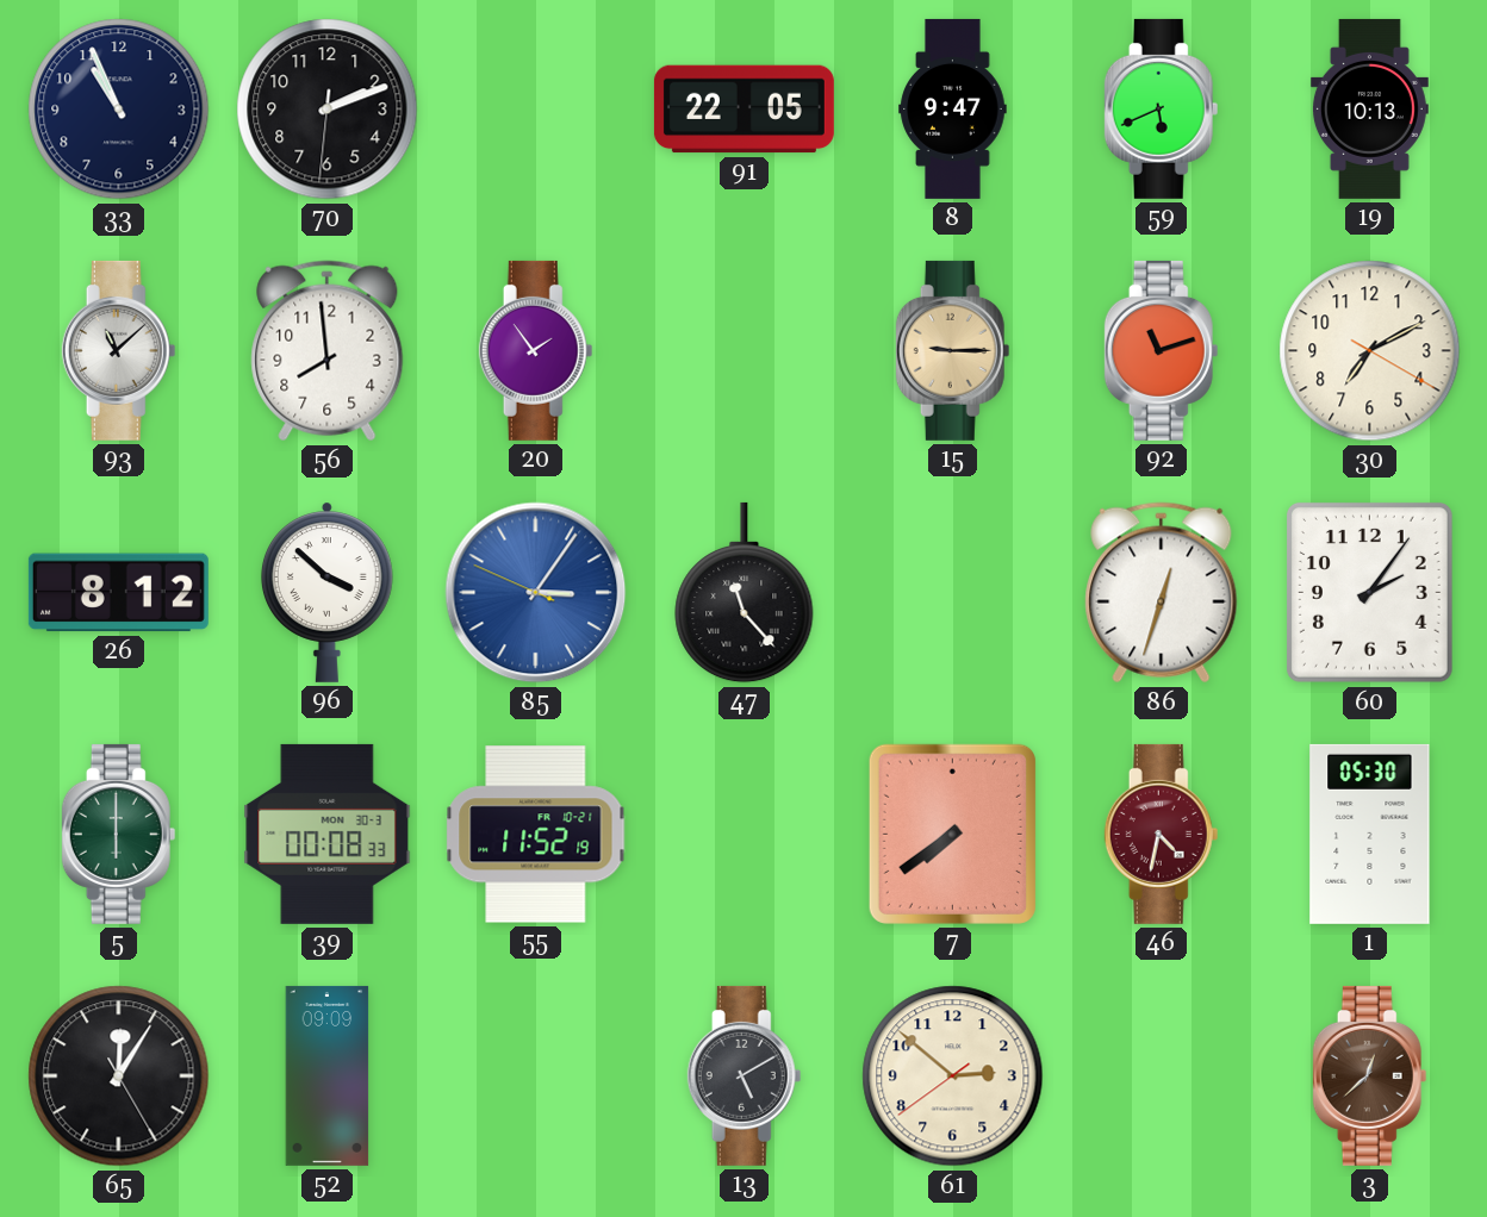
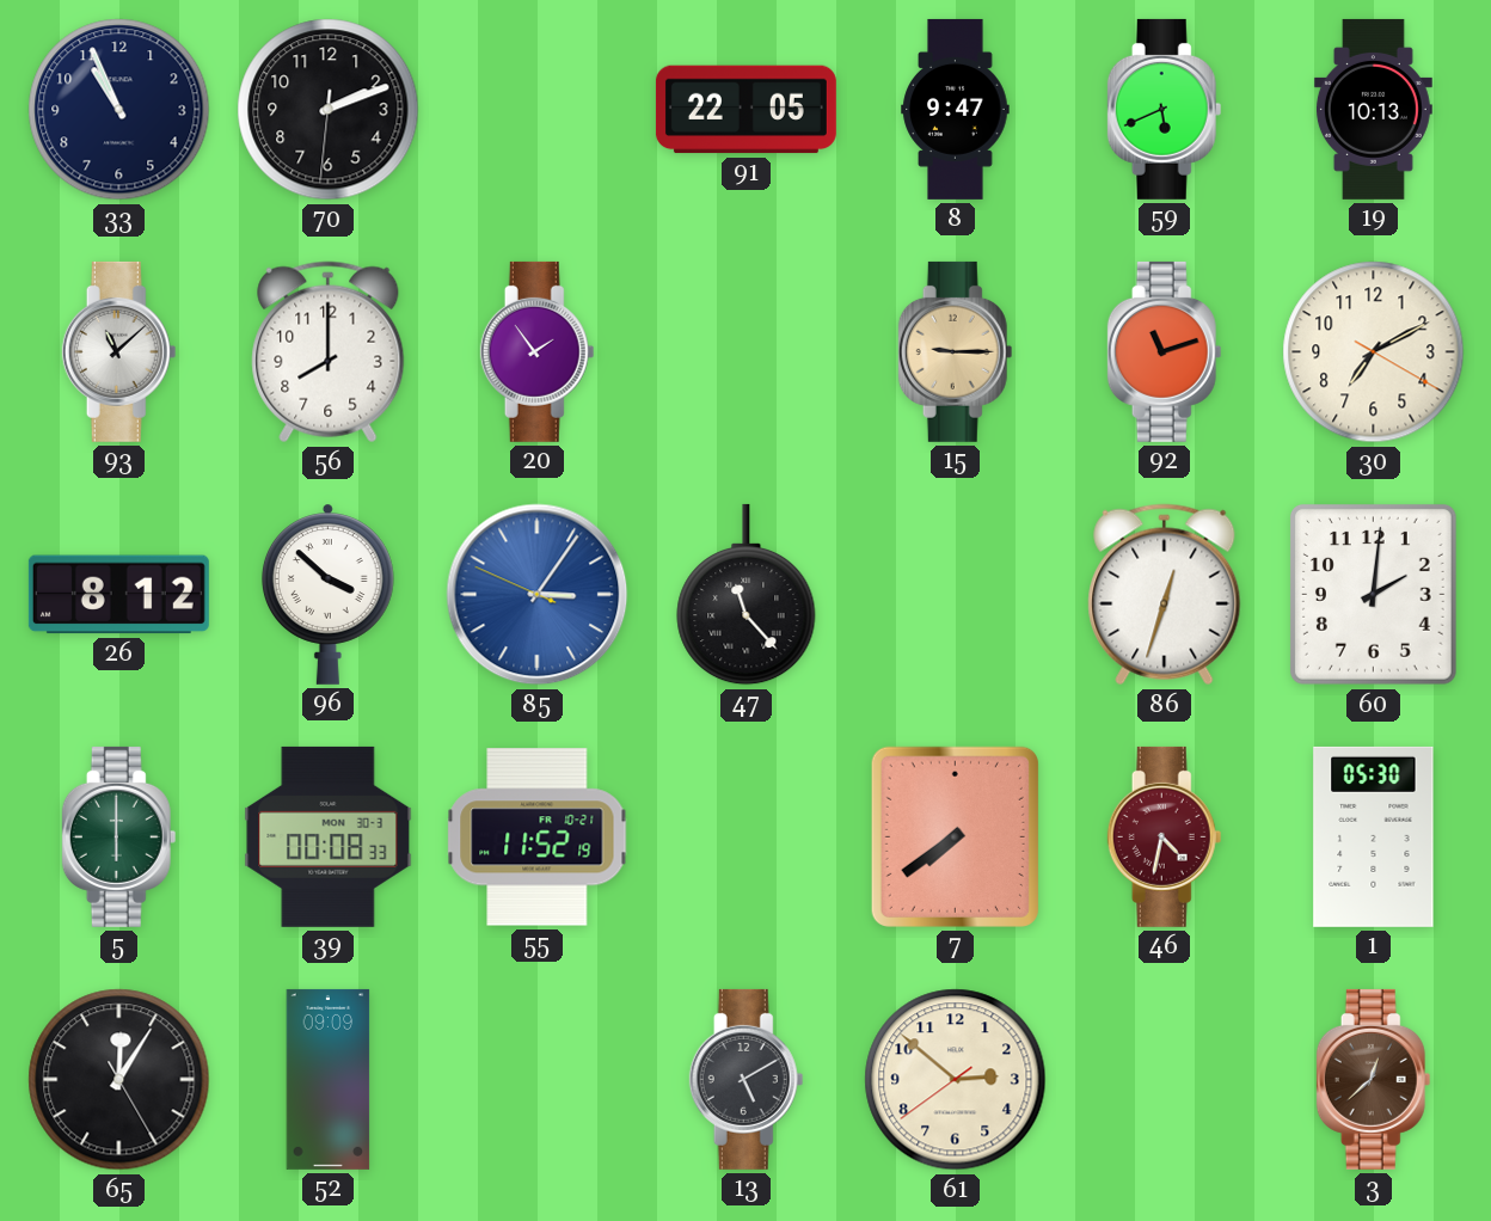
56: 7:59 -> 8:00
60: 2:06 -> 2:01
